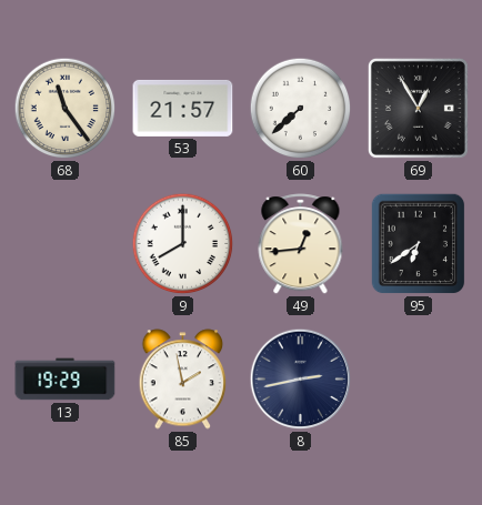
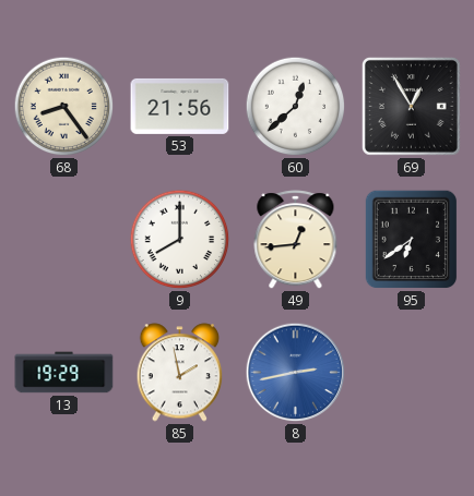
68: 11:24 -> 8:24
53: 21:57 -> 21:56
60: 7:38 -> 12:38
8 dial: navy -> blue
